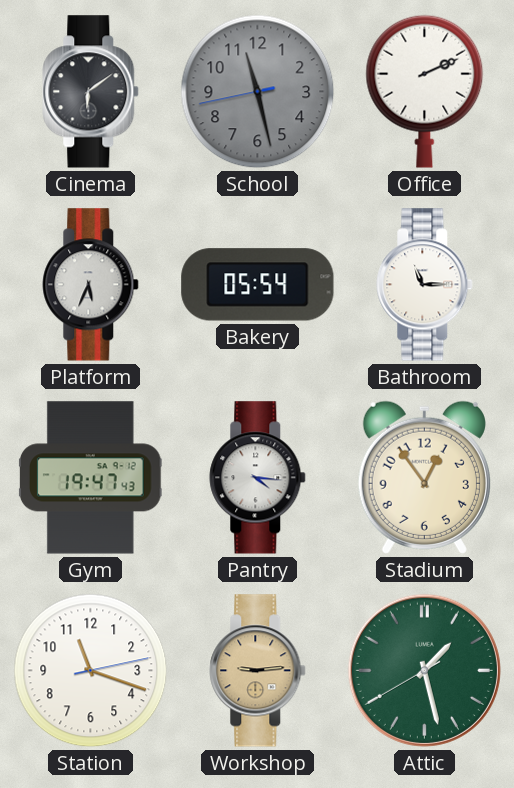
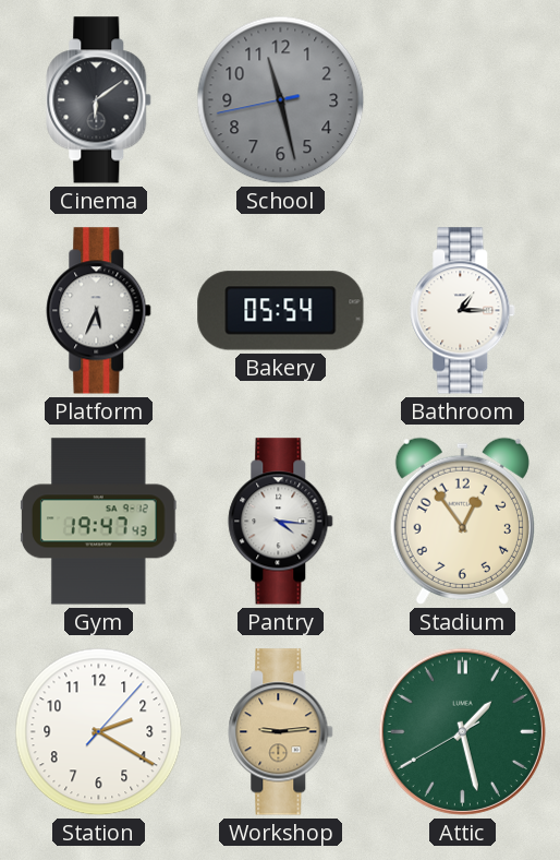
Office: 2:11 -> none
Bathroom: 11:15 -> 1:15
Station: 11:18 -> 2:20
